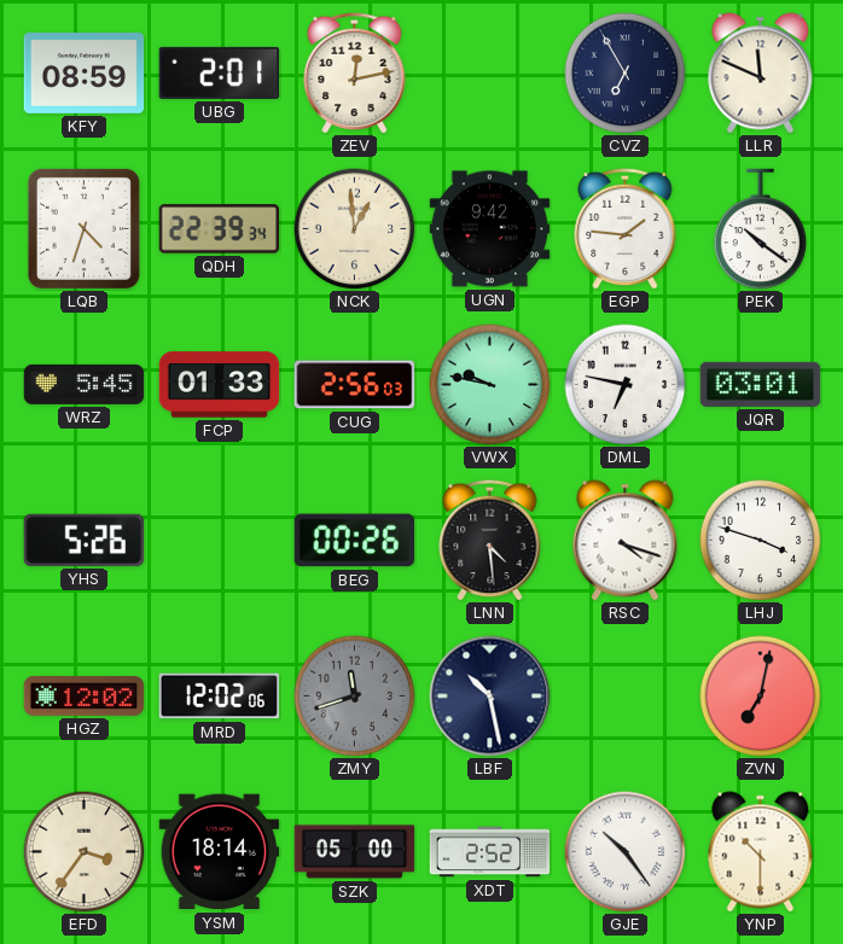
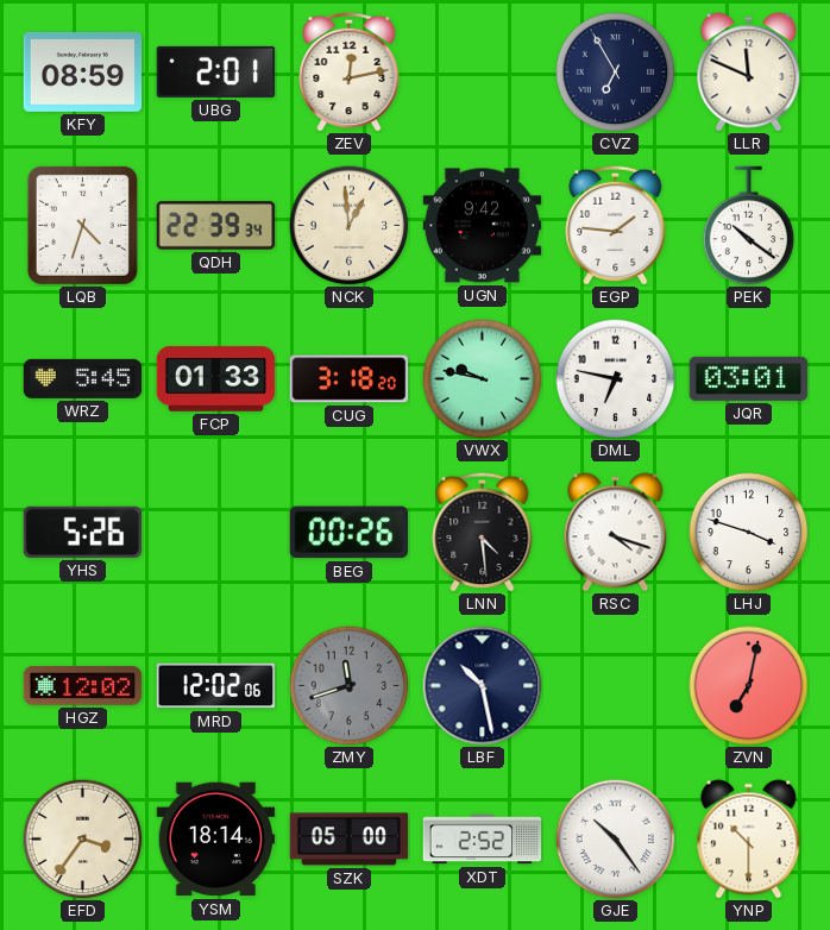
CUG: 2:56 -> 3:18
